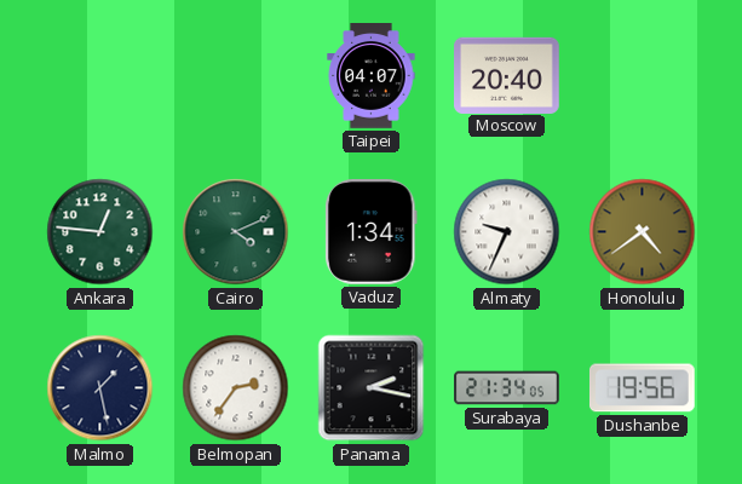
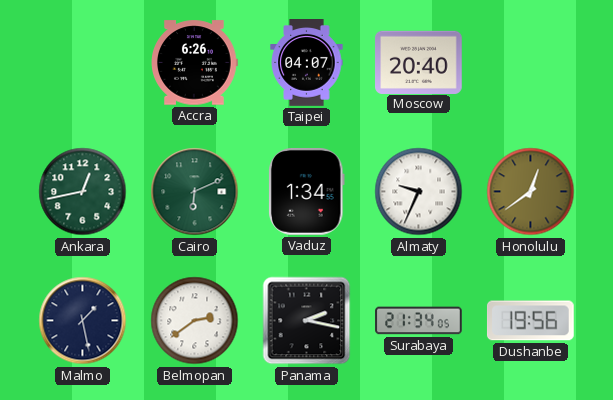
Accra: none -> 6:26
Ankara: 12:46 -> 12:43
Cairo: 4:11 -> 6:11
Honolulu: 4:39 -> 12:39
Belmopan: 2:36 -> 2:39
